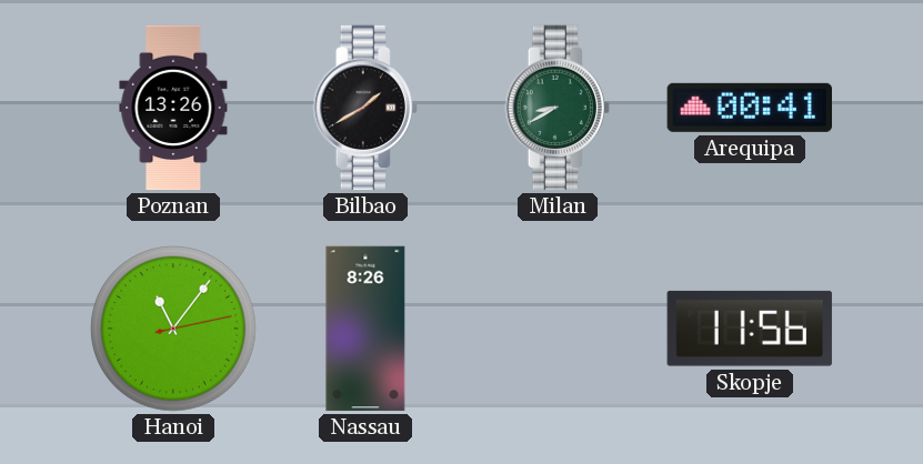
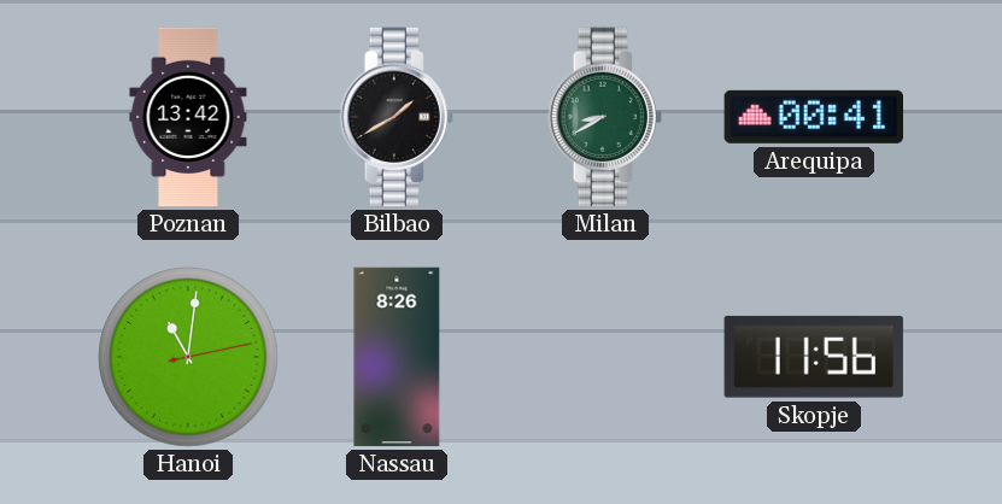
Poznan: 13:26 -> 13:42
Hanoi: 11:06 -> 11:01
